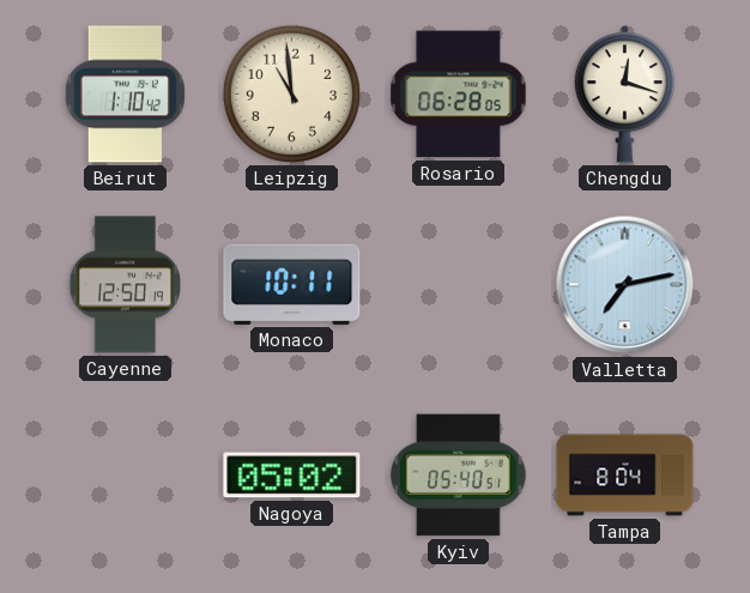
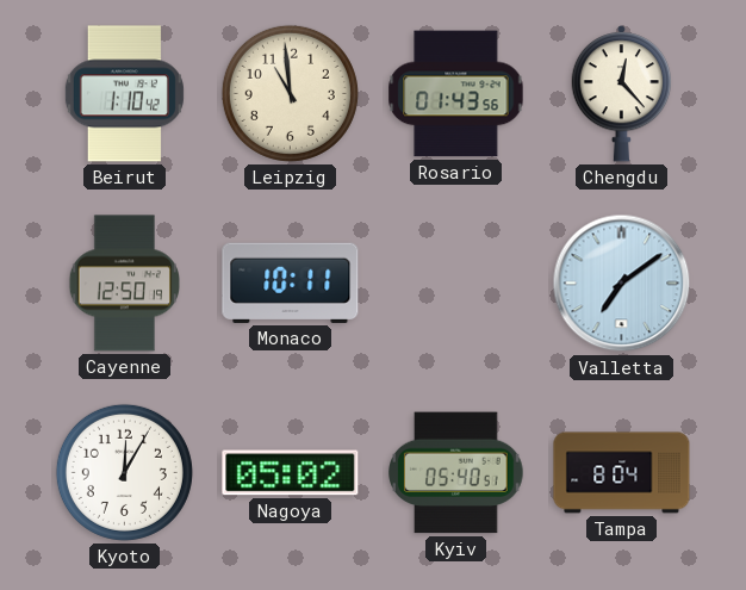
Rosario: 06:28 -> 01:43
Chengdu: 12:18 -> 12:23
Valletta: 7:13 -> 7:09
Kyoto: none -> 12:05
